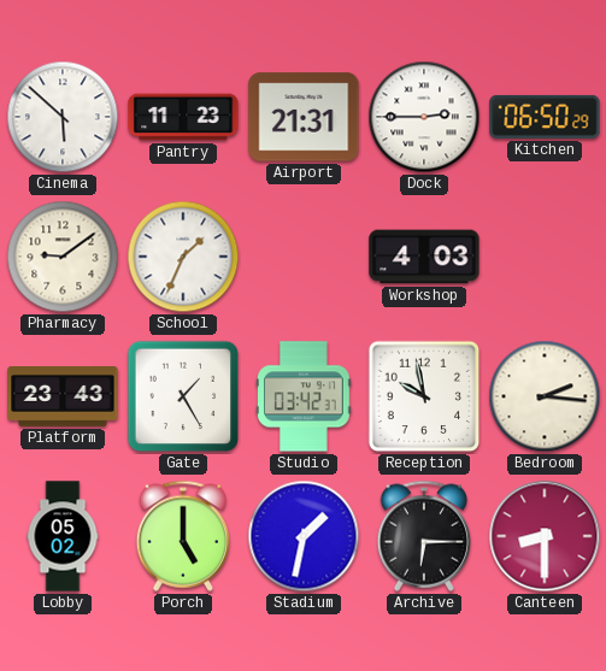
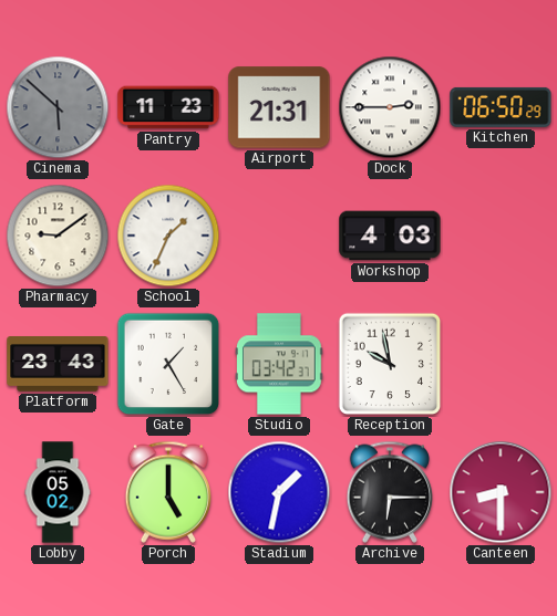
Cinema dial: white -> grey
Bedroom: 2:16 -> none
